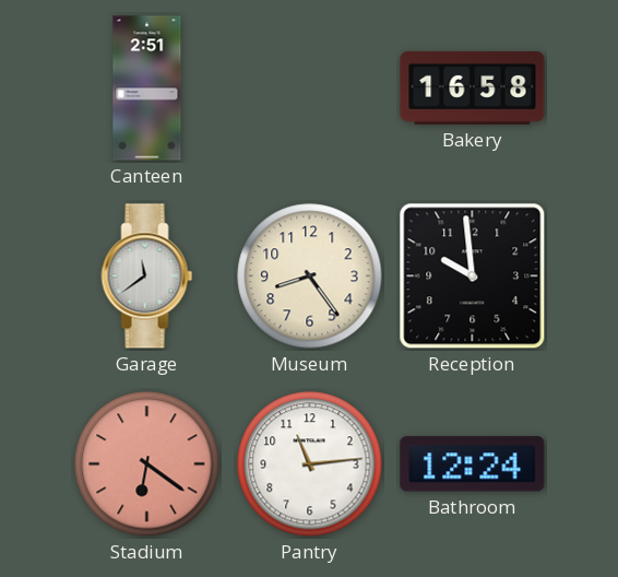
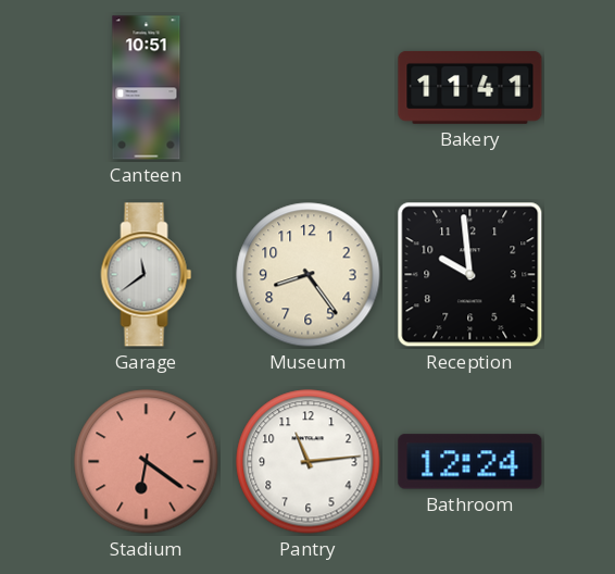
Canteen: 2:51 -> 10:51
Bakery: 16:58 -> 11:41
